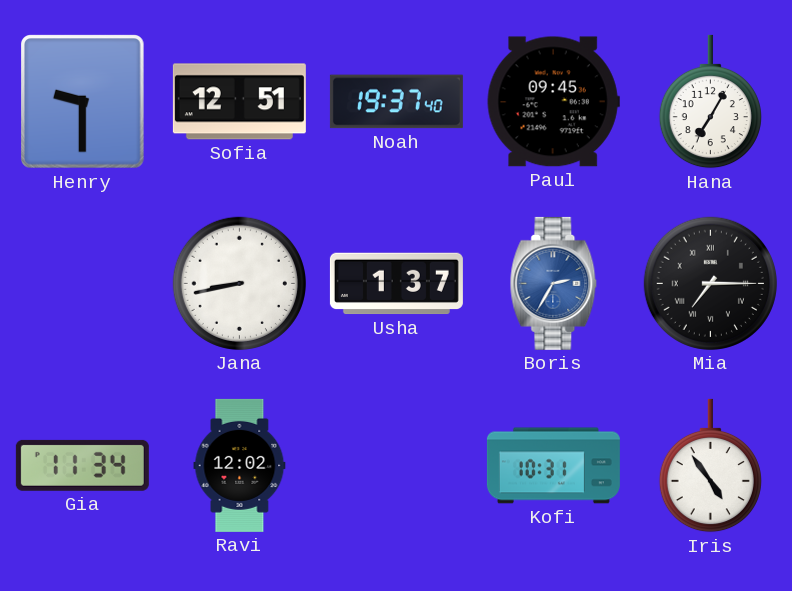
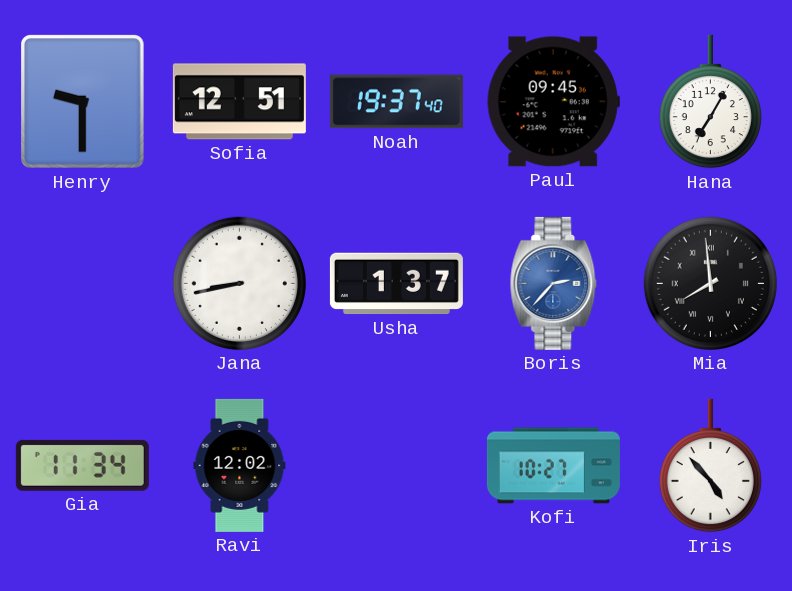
Boris: 2:35 -> 2:37
Mia: 7:15 -> 7:59
Kofi: 10:31 -> 10:27
Iris: 4:54 -> 4:53
